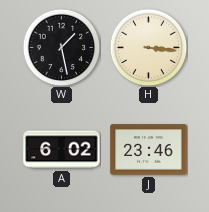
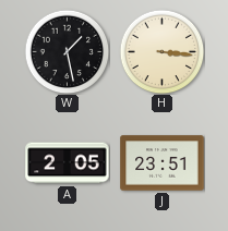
A: 6:02 -> 2:05
J: 23:46 -> 23:51
